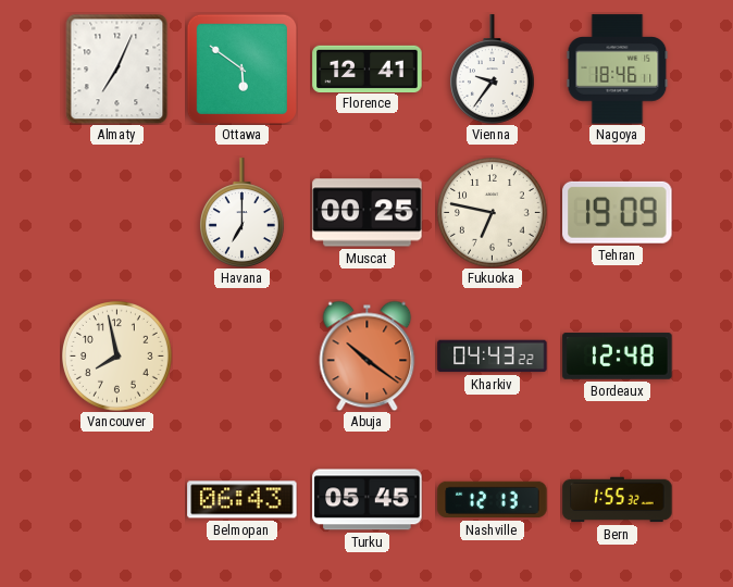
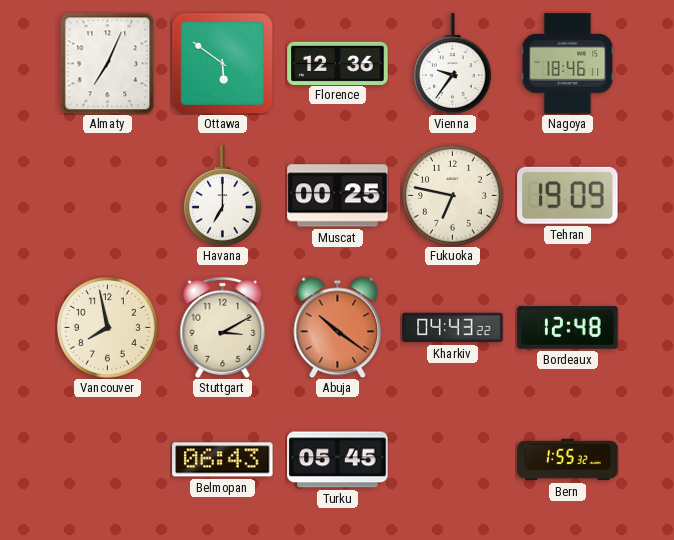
Florence: 12:41 -> 12:36
Stuttgart: none -> 3:10
Nashville: 12:13 -> none
